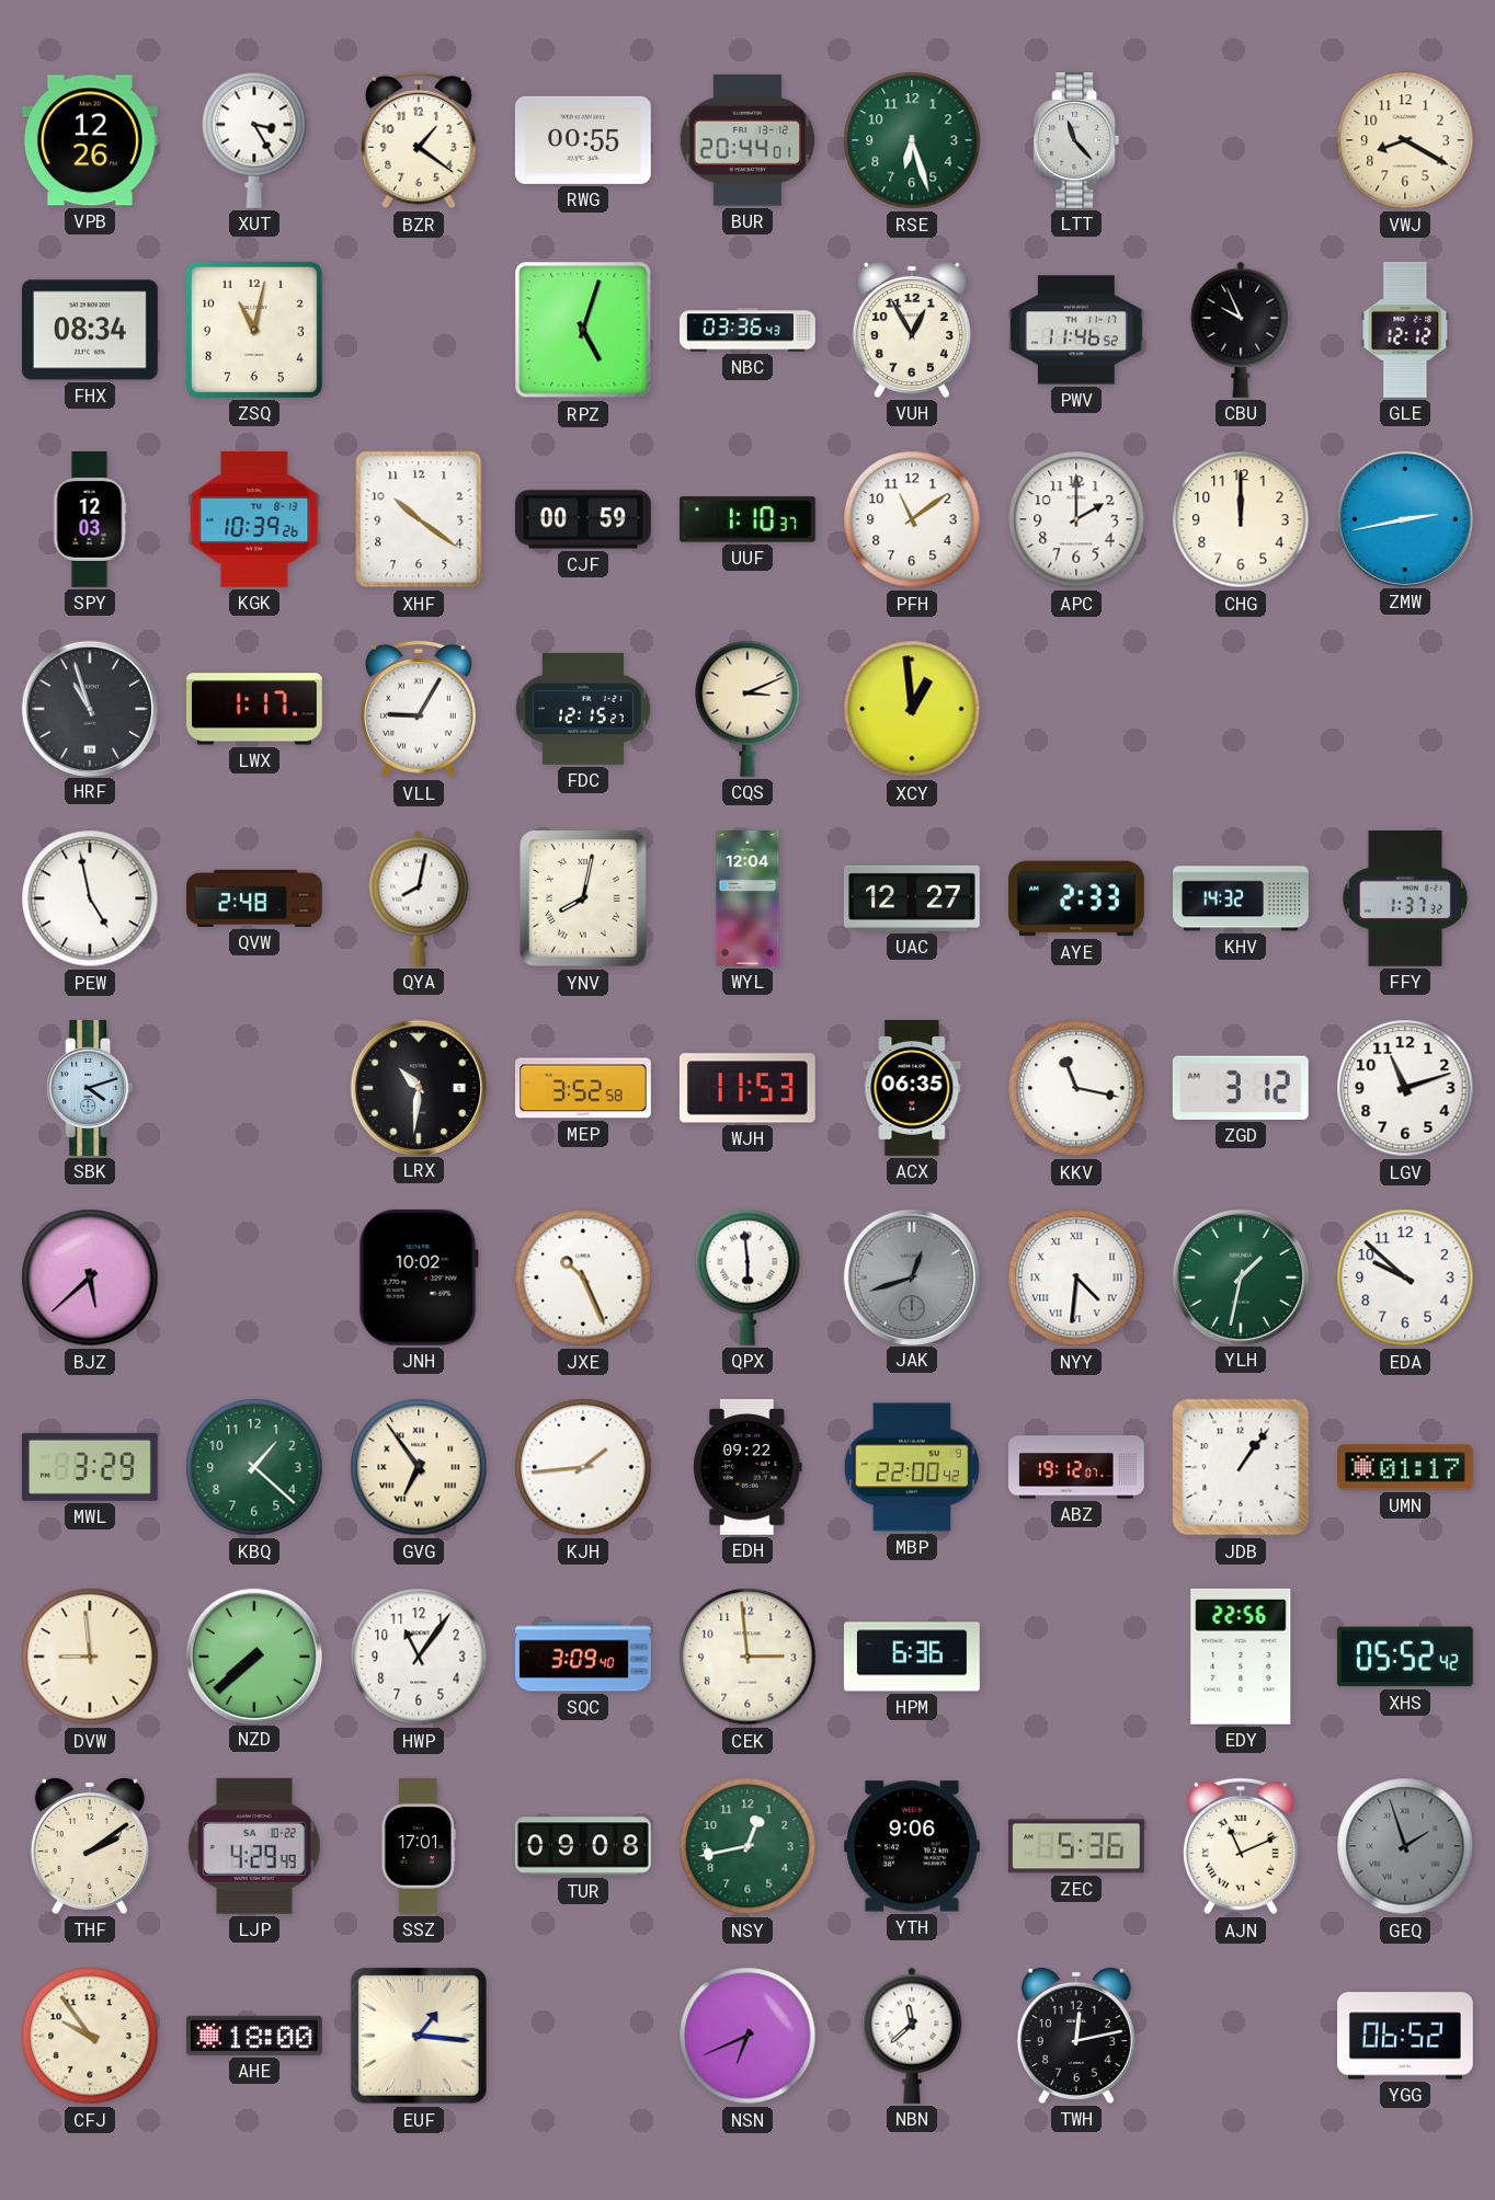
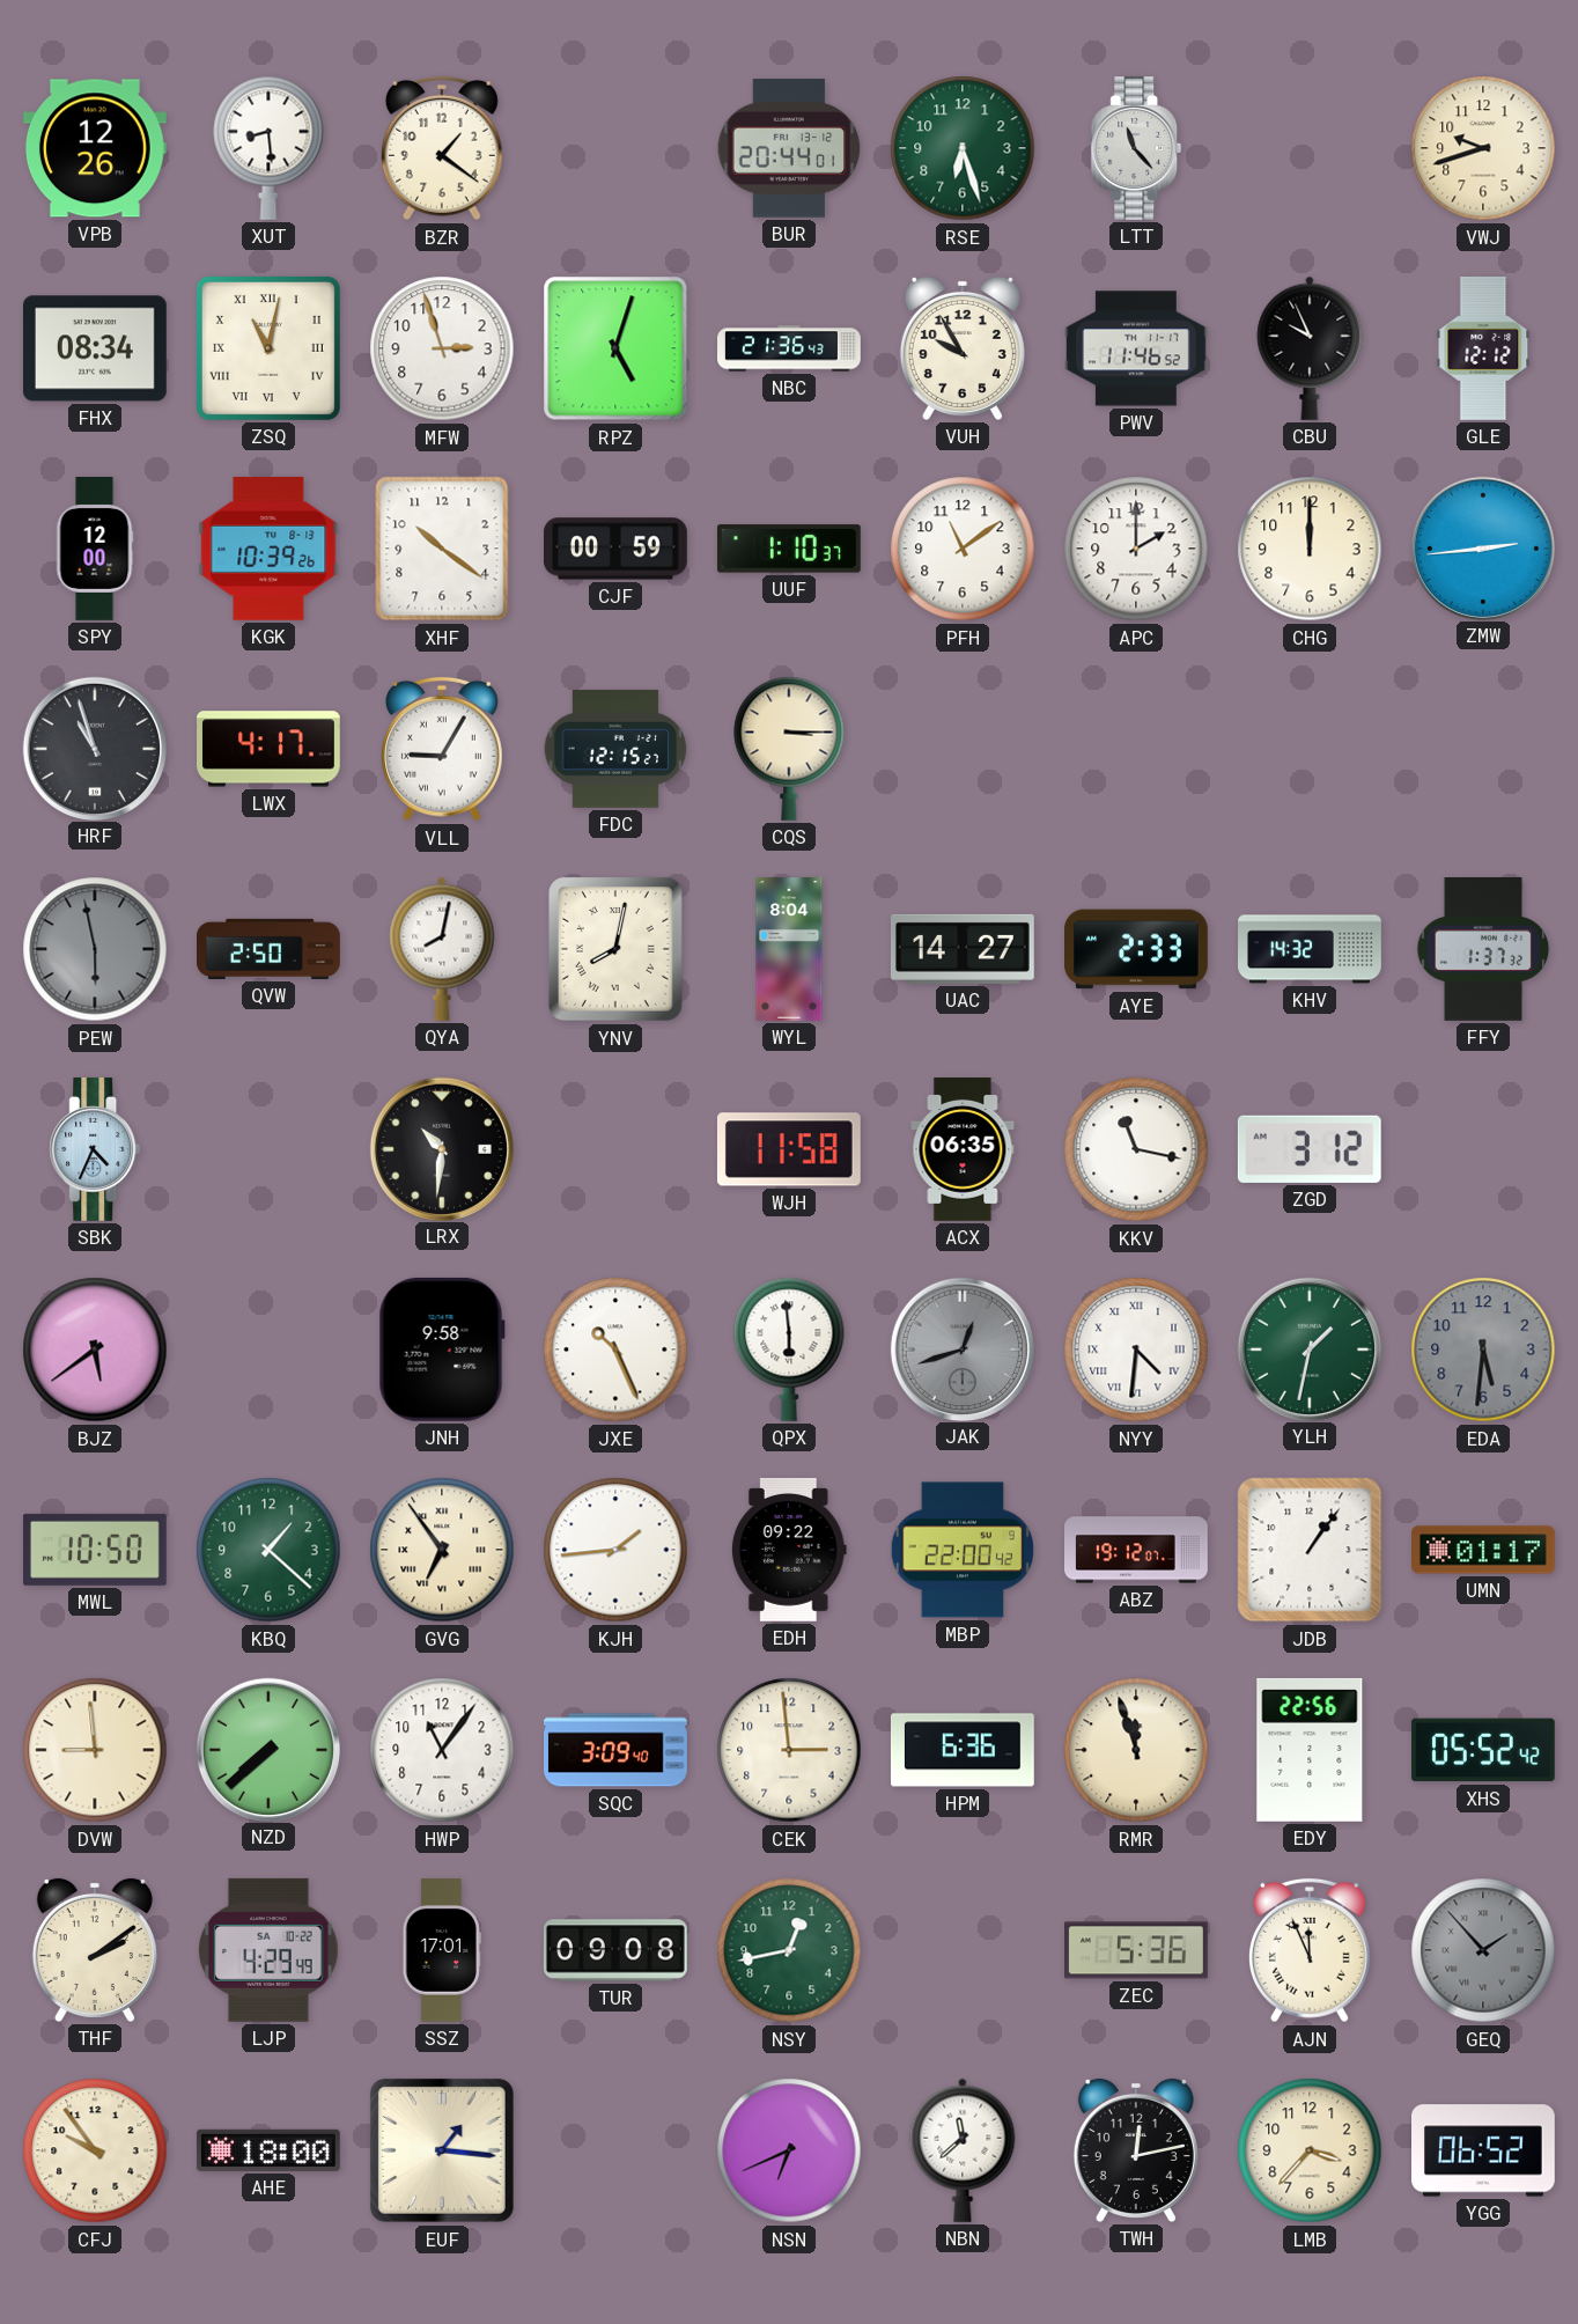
XUT: 3:25 -> 8:29
RWG: 00:55 -> none
VWJ: 8:20 -> 9:42
ZSQ numerals: Arabic -> Roman
MFW: none -> 2:57
NBC: 03:36 -> 21:36
VUH: 12:55 -> 9:55
SPY: 12:03 -> 12:00
ZMW: 2:43 -> 2:44
LWX: 1:17 -> 4:17
CQS: 3:11 -> 3:15
XCY: 12:59 -> none
PEW: 4:58 -> 5:58
PEW dial: white -> grey
QVW: 2:48 -> 2:50
WYL: 12:04 -> 8:04
UAC: 12:27 -> 14:27
SBK: 4:12 -> 4:34
MEP: 3:52 -> none
WJH: 11:53 -> 11:58
LGV: 11:12 -> none
BJZ: 5:38 -> 5:39
JNH: 10:02 -> 9:58
EDA: 9:52 -> 5:31
EDA dial: white -> grey
MWL: 3:29 -> 10:50
RMR: none -> 11:57
YTH: 9:06 -> none
AJN: 11:11 -> 11:56
GEQ: 1:57 -> 1:53
LMB: none -> 3:37
